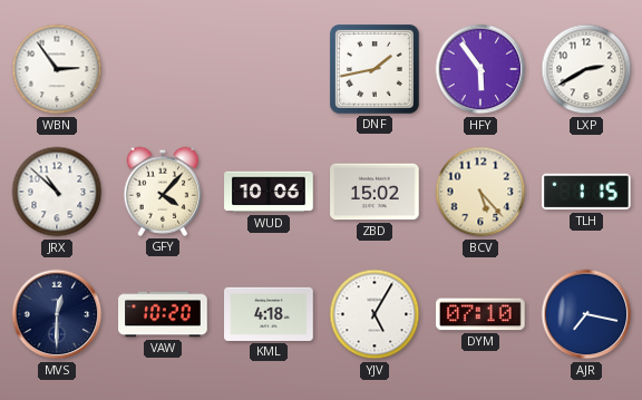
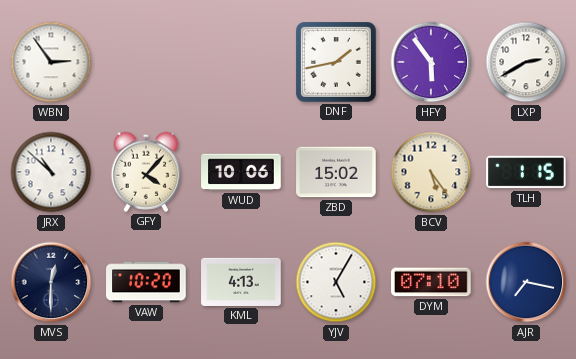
BCV: 5:23 -> 5:24
KML: 4:18 -> 4:13
